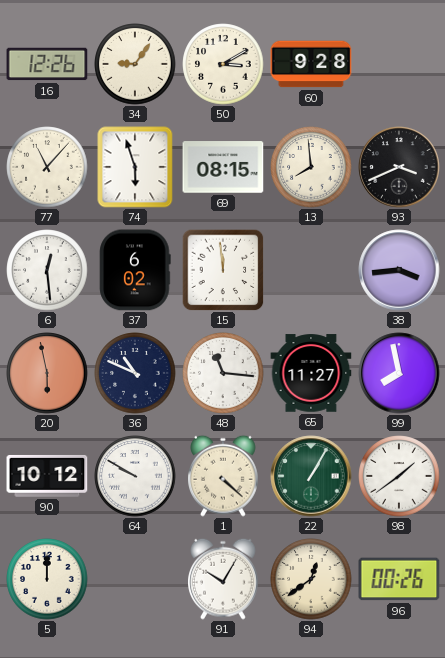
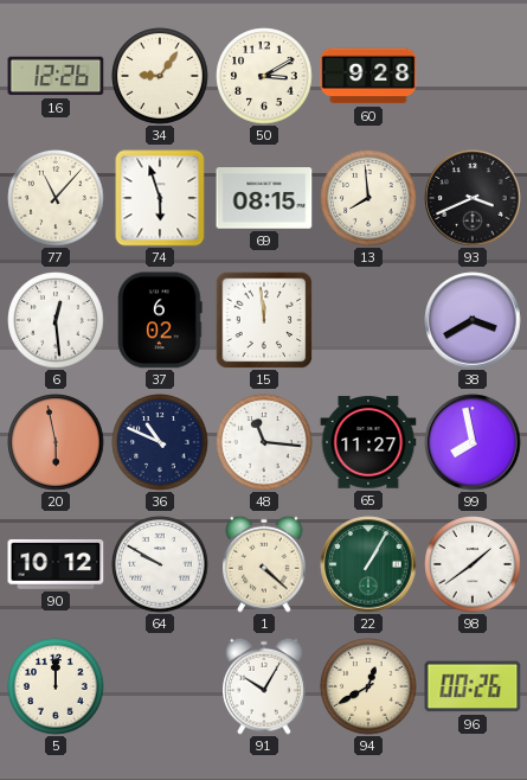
38: 3:44 -> 3:40
94: 12:39 -> 12:40
